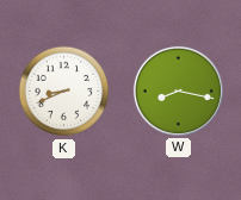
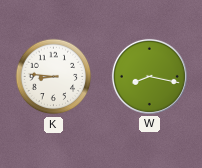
K: 8:41 -> 8:46
